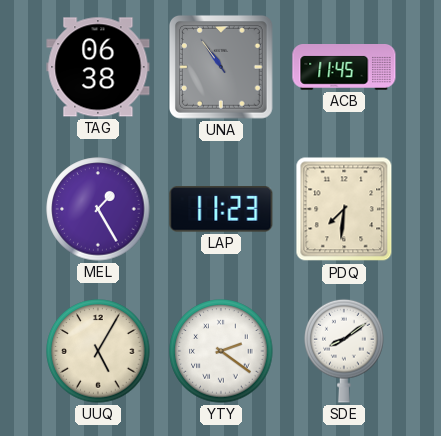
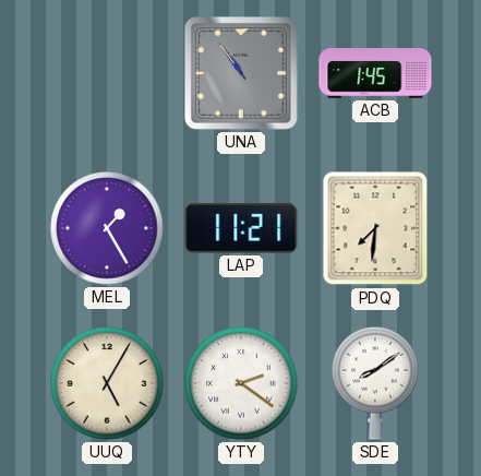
TAG: 06:38 -> none
ACB: 11:45 -> 1:45
LAP: 11:23 -> 11:21
